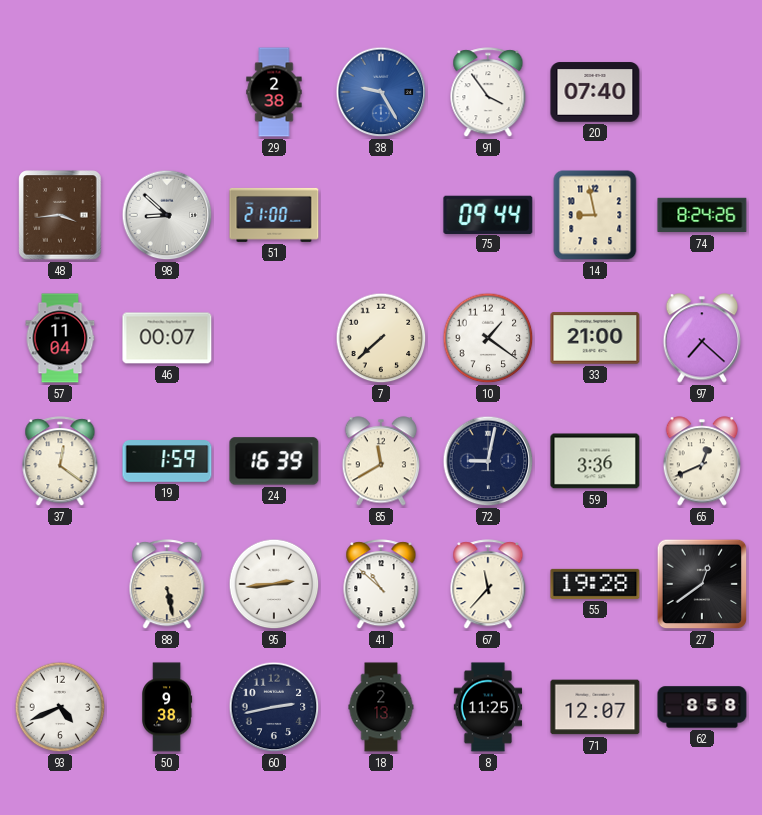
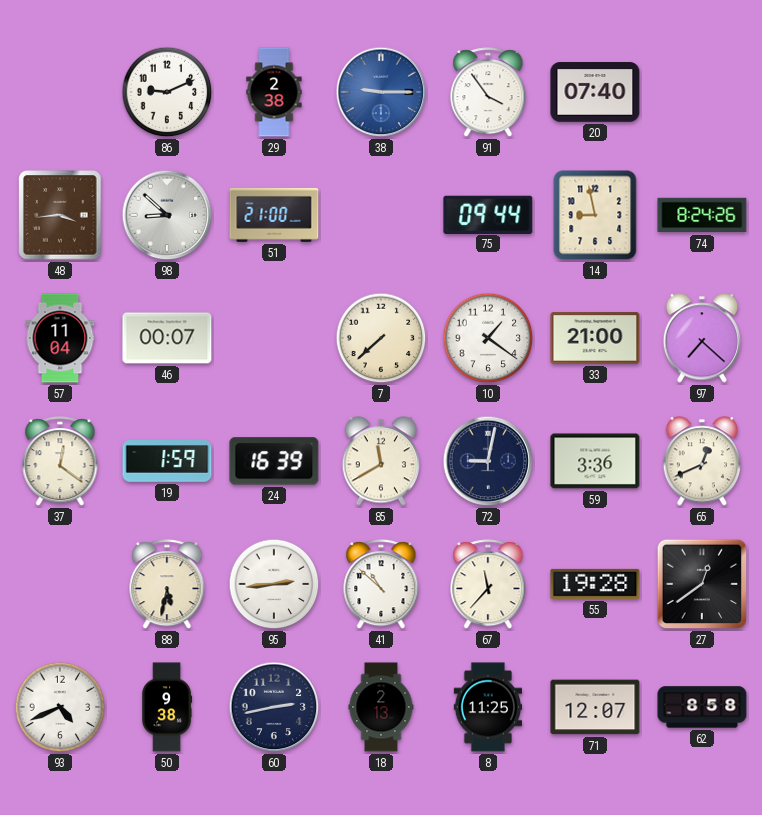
86: none -> 9:11
38: 9:25 -> 9:15
88: 5:28 -> 5:32
